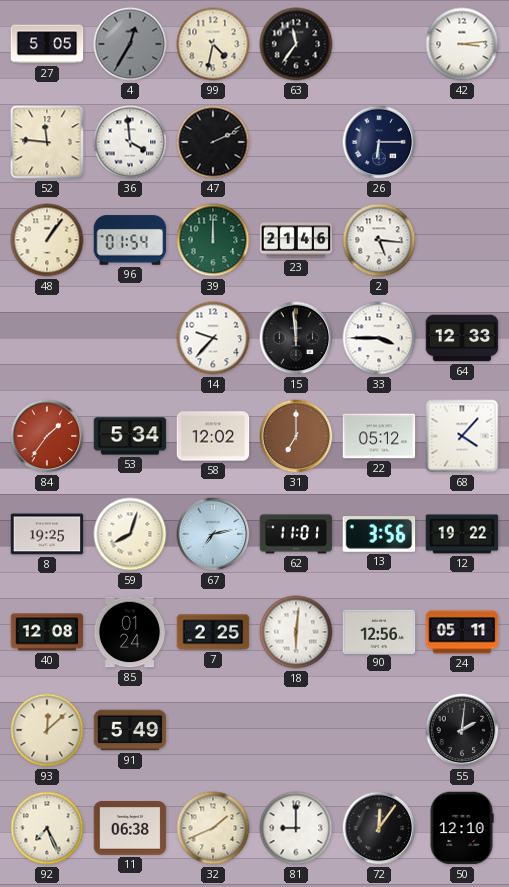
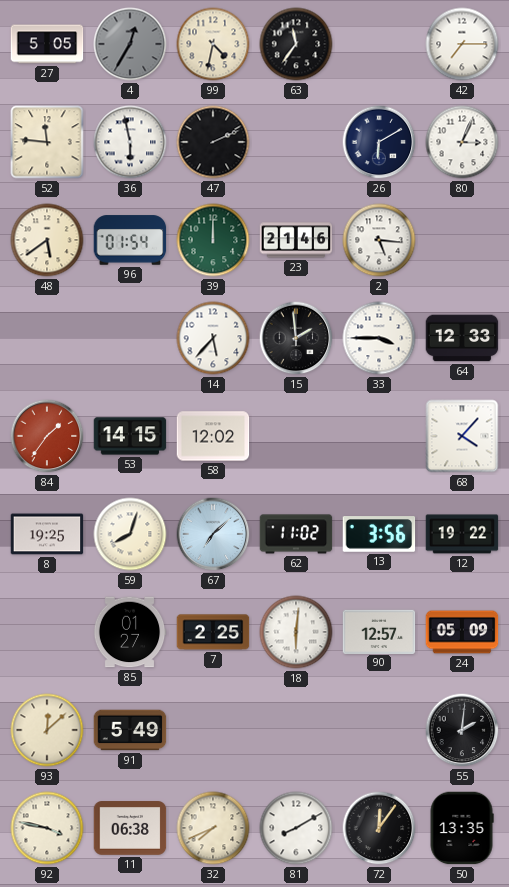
42: 3:14 -> 7:15
36: 3:59 -> 5:58
26: 6:15 -> 6:10
80: none -> 3:04
48: 1:06 -> 5:39
14: 9:37 -> 5:37
15: 11:59 -> 1:59
53: 5:34 -> 14:15
31: 7:00 -> none
22: 05:12 -> none
67: 7:13 -> 7:08
62: 11:01 -> 11:02
40: 12:08 -> none
85: 01:24 -> 01:27
90: 12:56 -> 12:57
24: 05:11 -> 05:09
92: 7:26 -> 3:47
32: 1:41 -> 7:41
81: 9:00 -> 8:10
50: 12:10 -> 13:35
